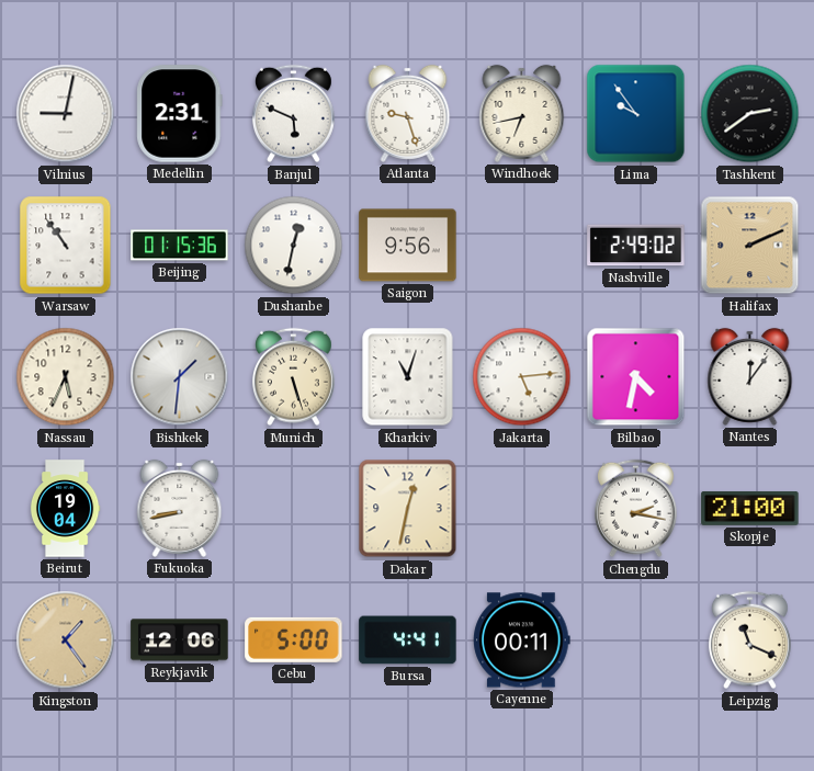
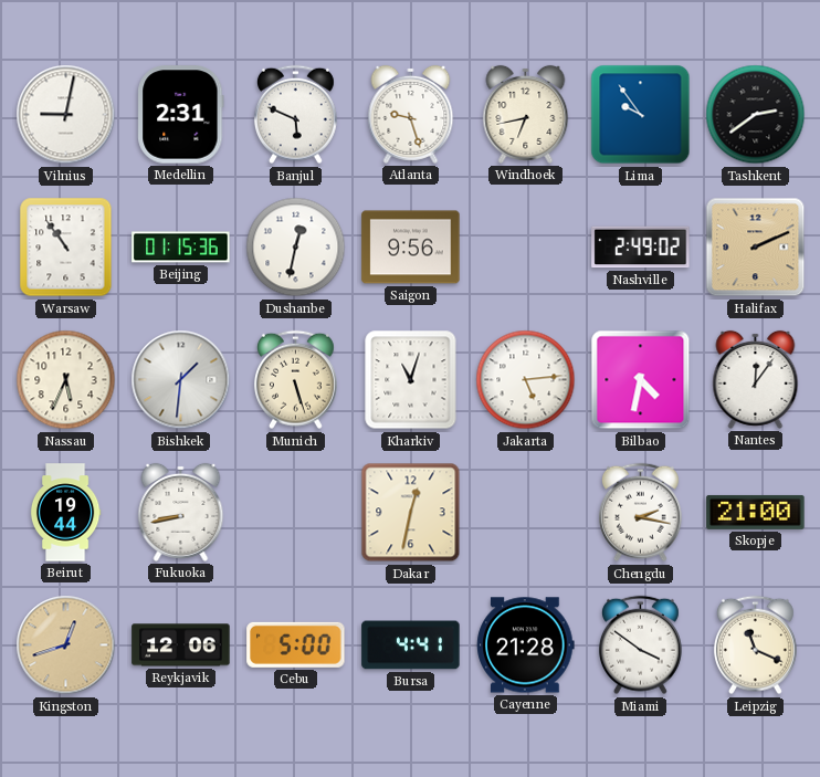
Beirut: 19:04 -> 19:44
Kingston: 1:24 -> 12:42
Cayenne: 00:11 -> 21:28
Miami: none -> 3:51
